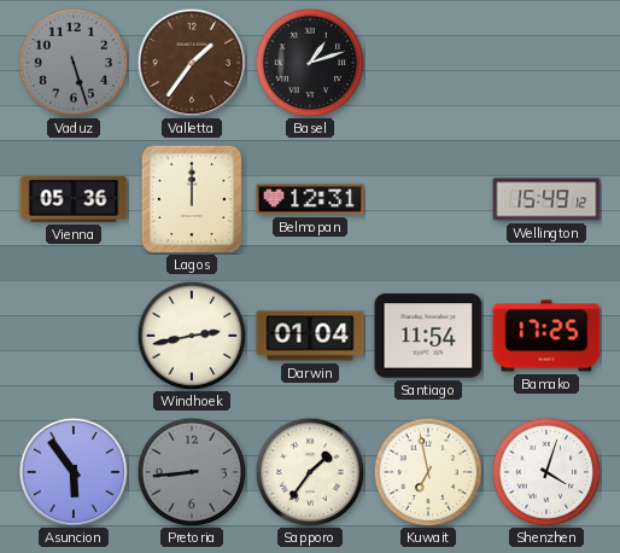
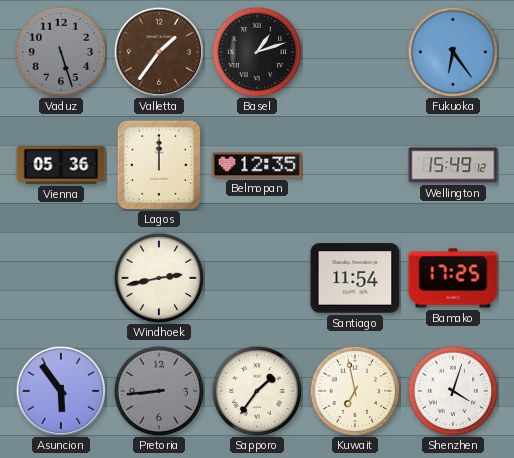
Fukuoka: none -> 6:24
Belmopan: 12:31 -> 12:35
Darwin: 01:04 -> none
